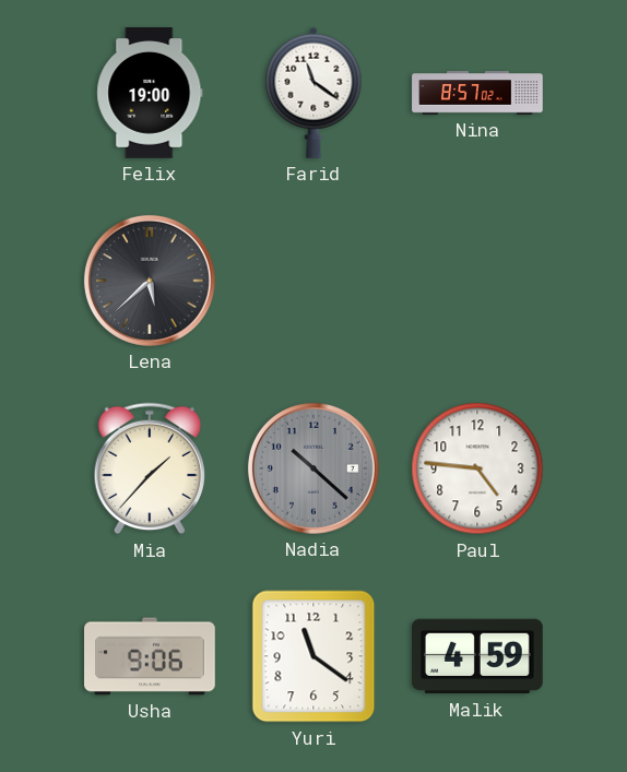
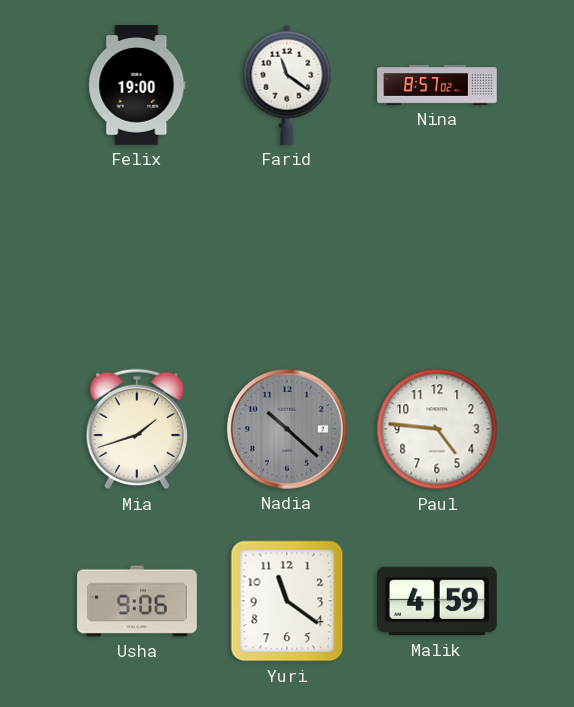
Lena: 5:38 -> none
Mia: 1:37 -> 1:42
